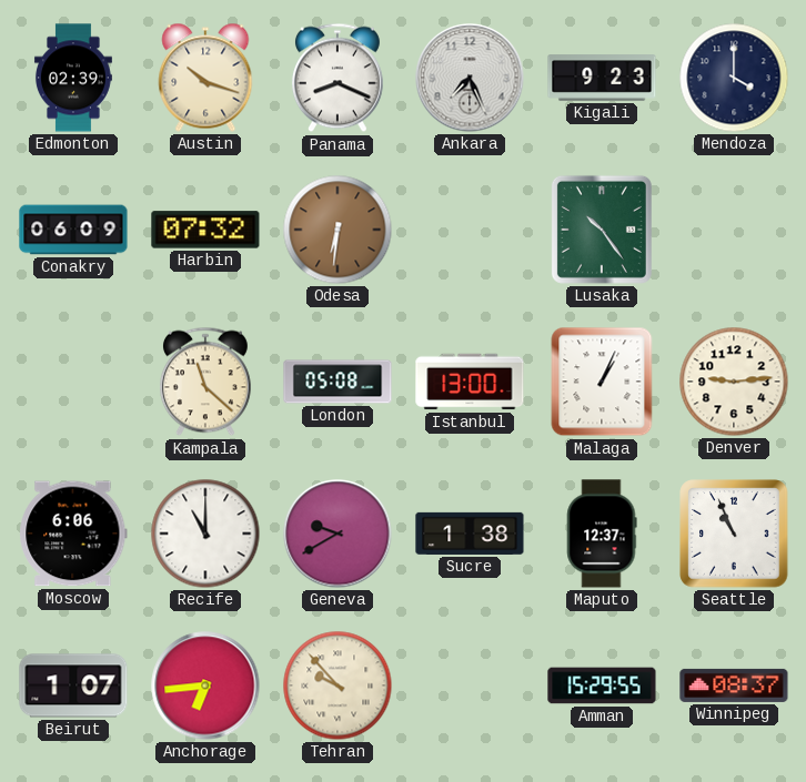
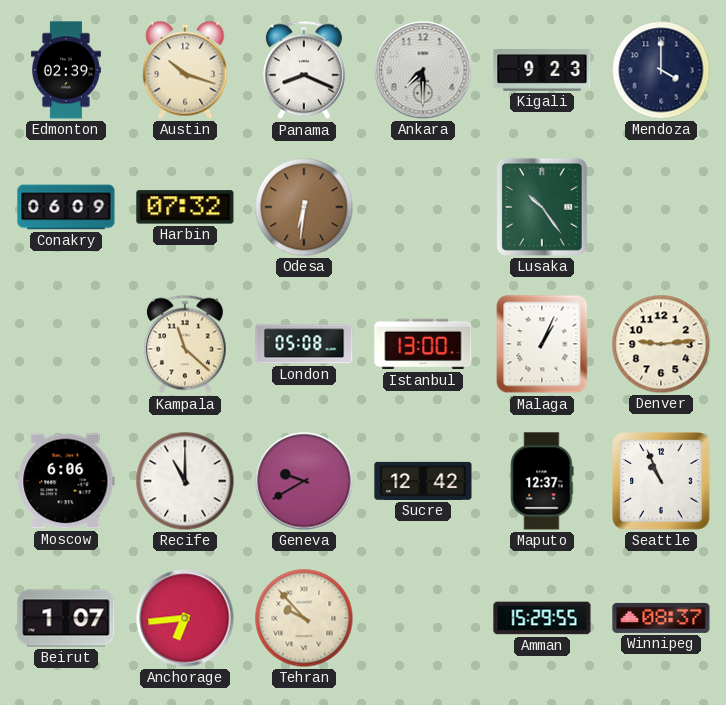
Ankara: 7:26 -> 7:30
Sucre: 1:38 -> 12:42
